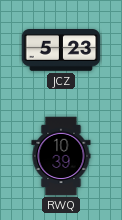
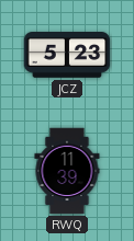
RWQ: 10:39 -> 11:39
